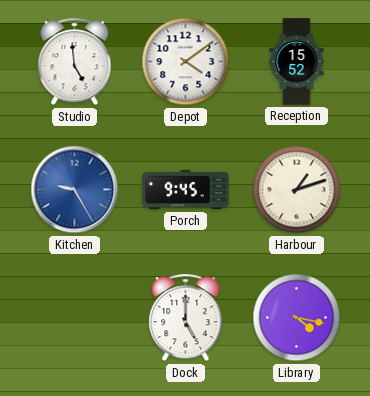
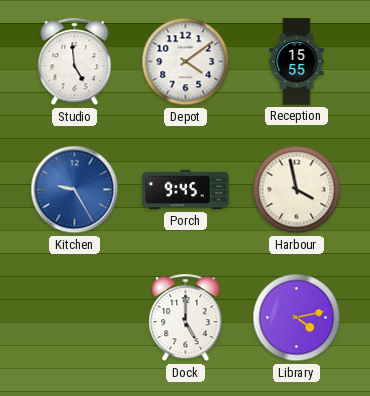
Reception: 15:52 -> 15:55
Harbour: 1:12 -> 3:58
Library: 4:17 -> 4:13
